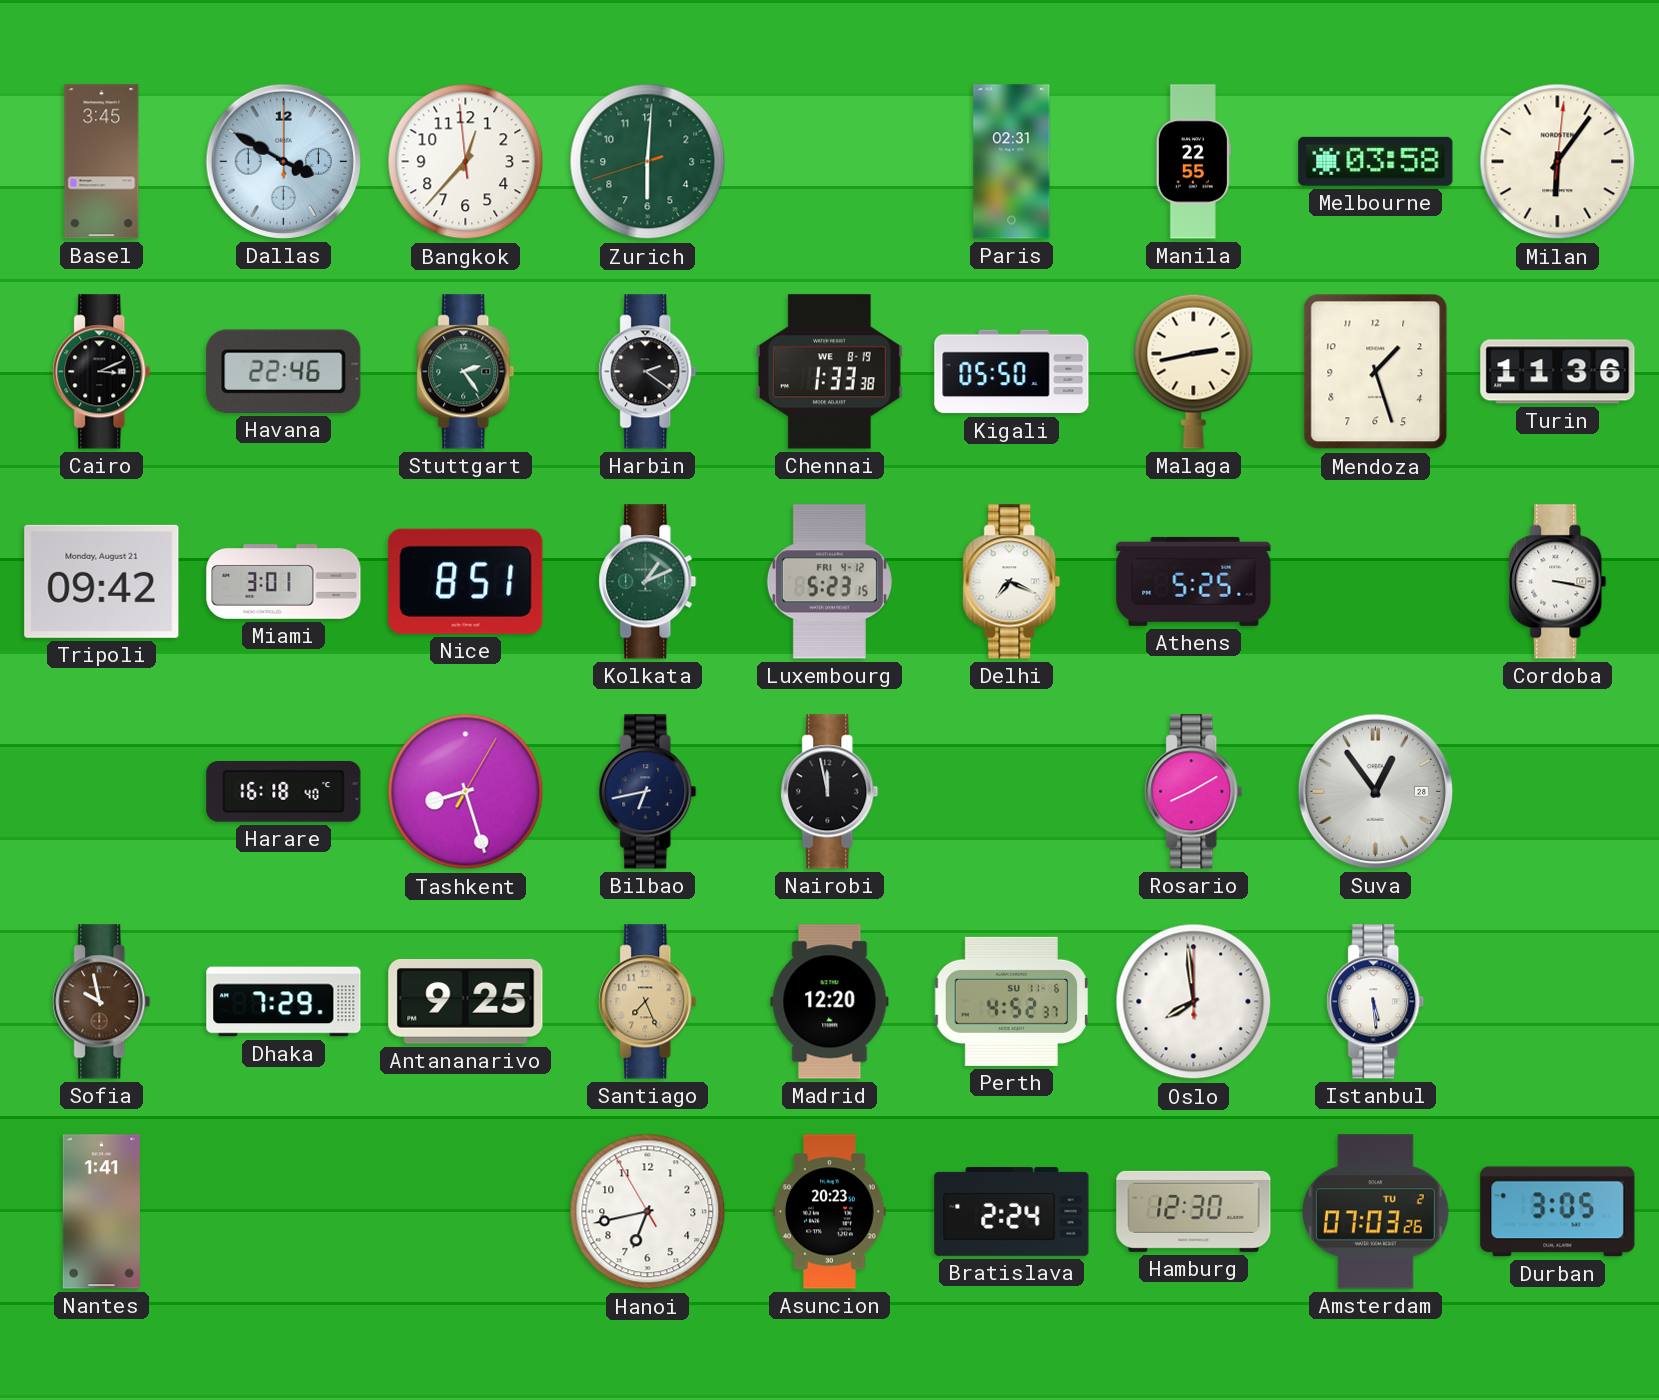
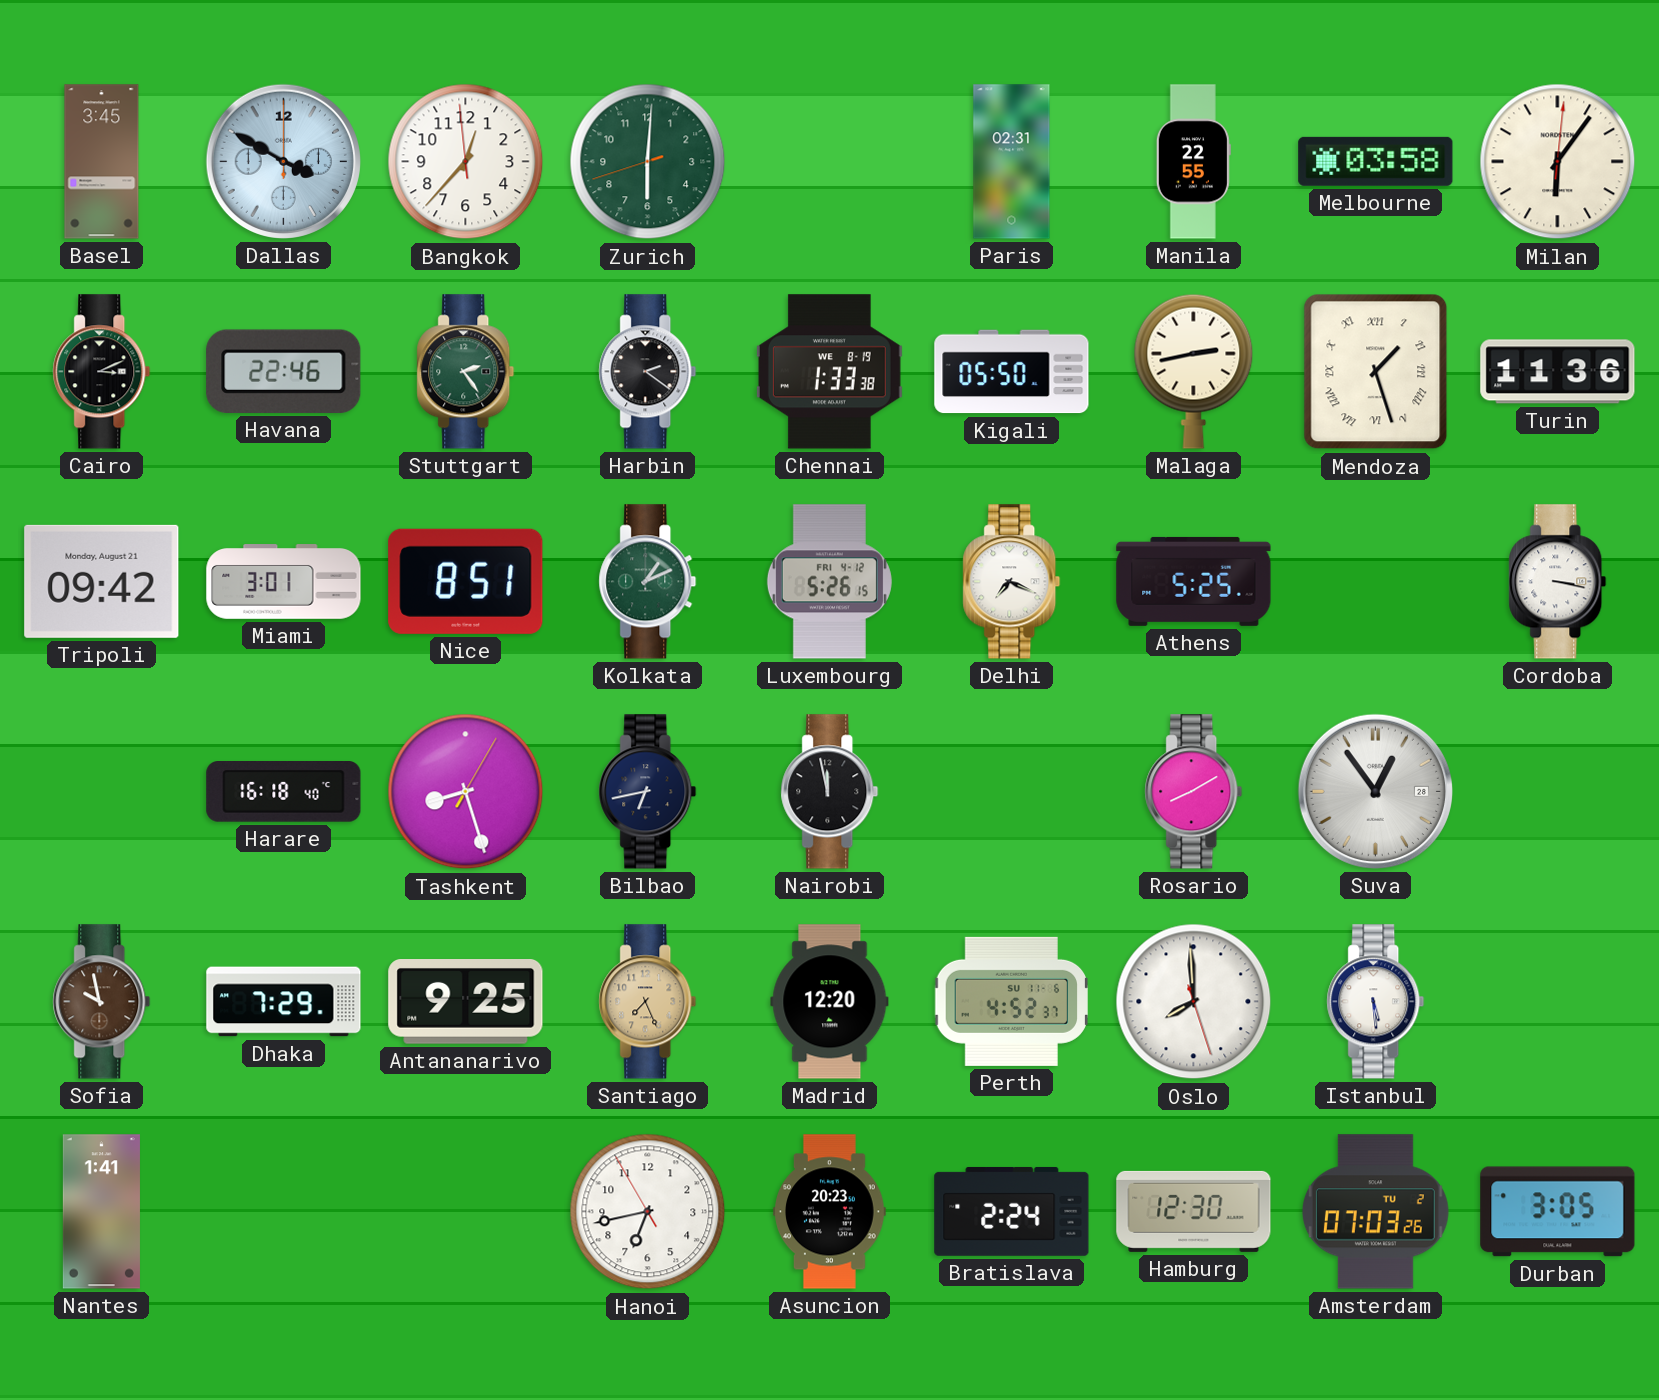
Mendoza numerals: Arabic -> Roman
Luxembourg: 5:23 -> 5:26
Oslo: 7:59:00 -> 7:59:27
